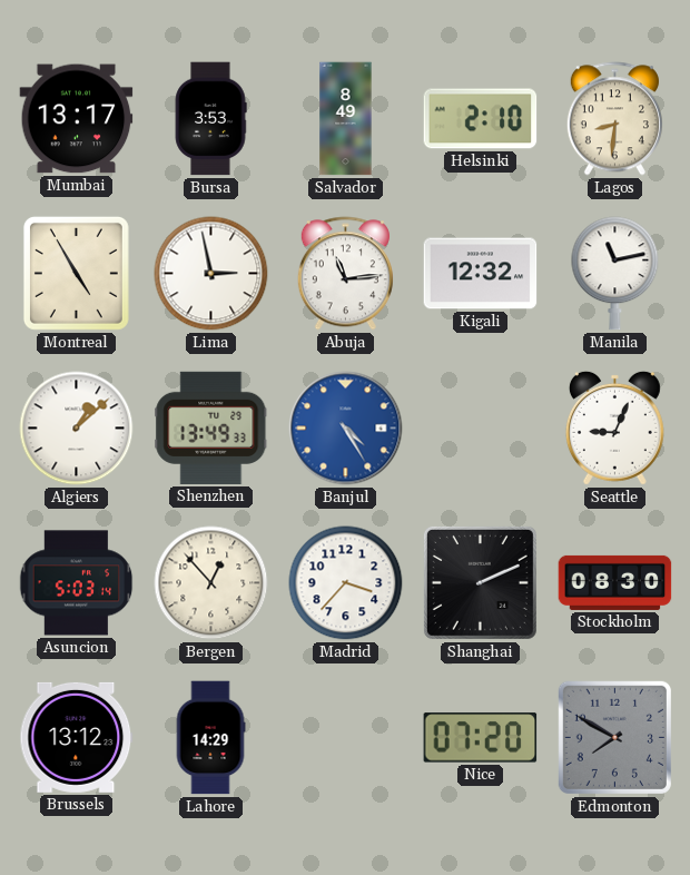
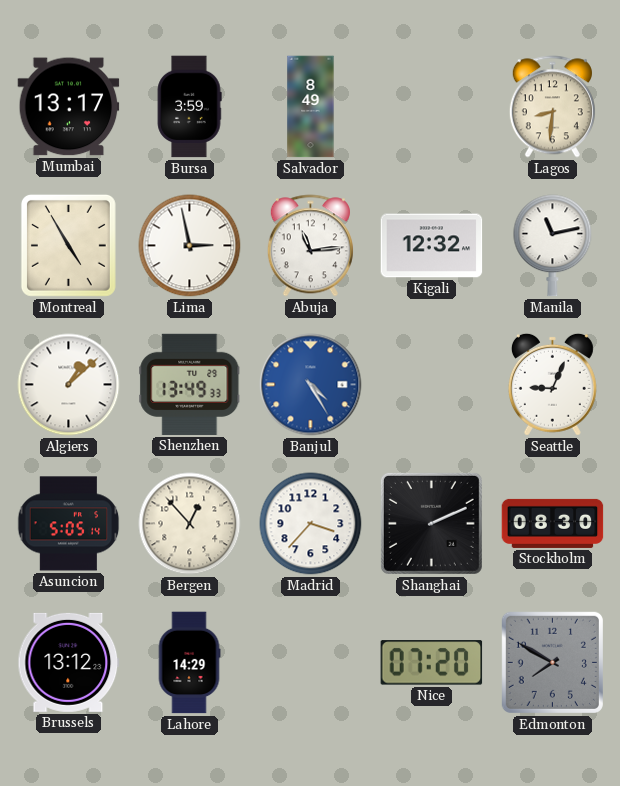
Bursa: 3:53 -> 3:59
Helsinki: 2:10 -> none
Asuncion: 5:03 -> 5:05
